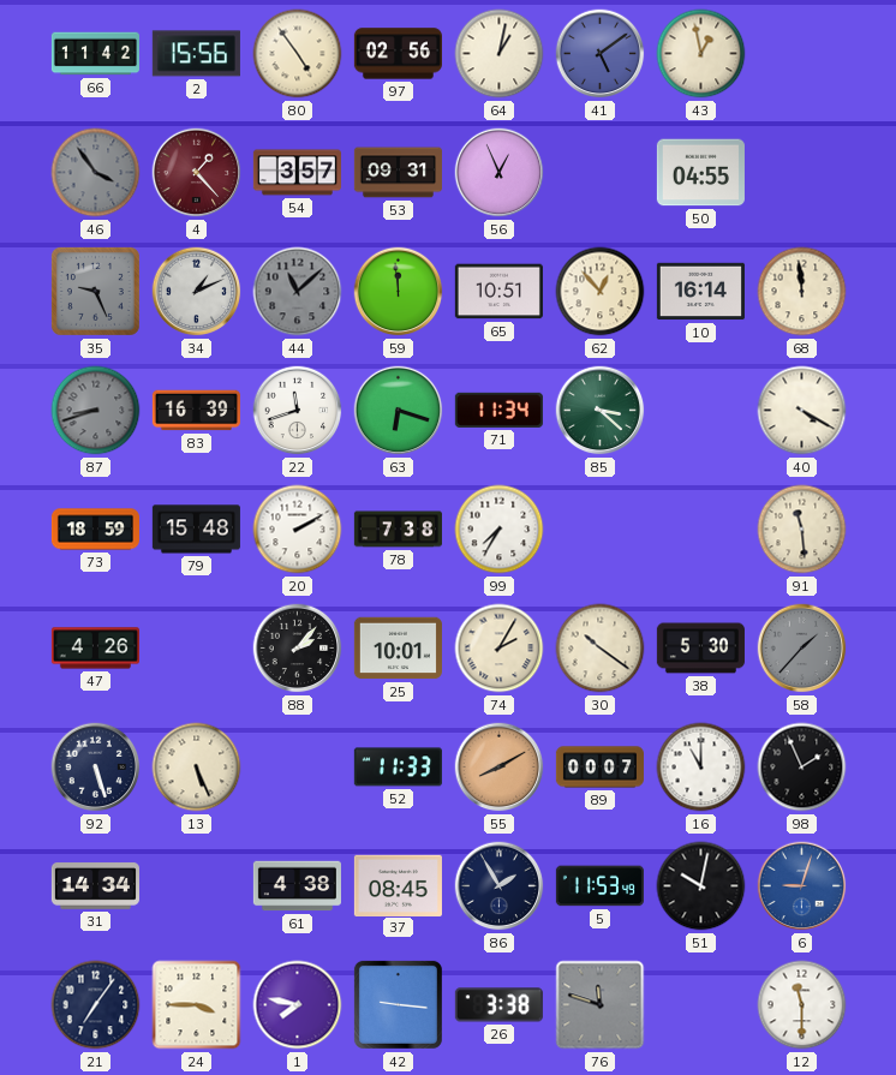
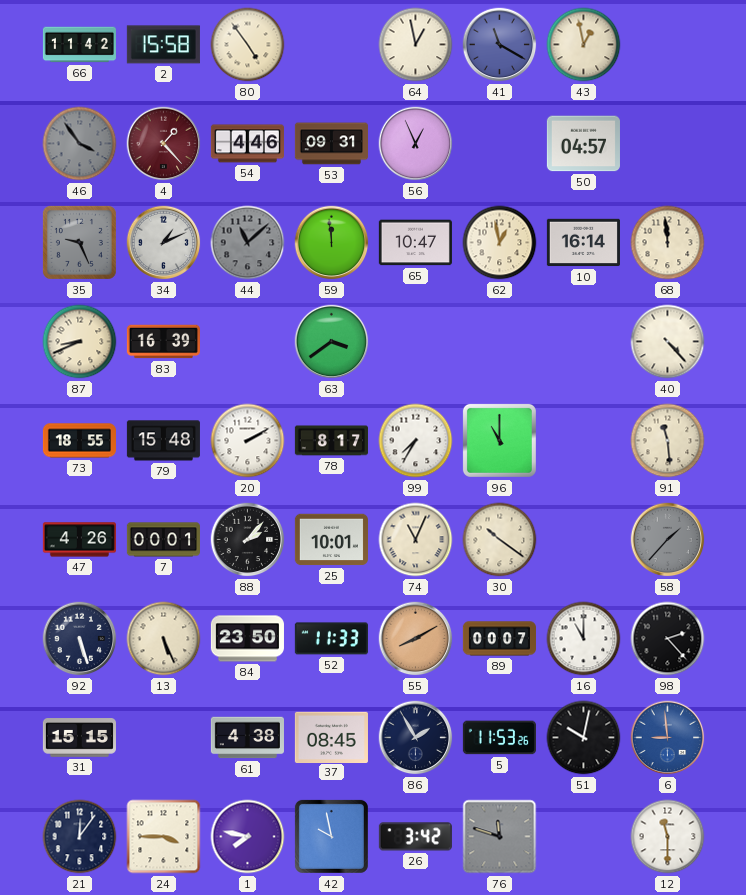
2: 15:56 -> 15:58
97: 02:56 -> none
64: 1:02 -> 12:58
41: 5:09 -> 11:20
54: 3:57 -> 4:46
50: 04:55 -> 04:57
65: 10:51 -> 10:47
62: 12:53 -> 12:58
87: 8:42 -> 8:41
87 dial: grey -> cream
22: 11:42 -> none
63: 6:18 -> 3:39
71: 11:34 -> none
85: 3:22 -> none
40: 4:20 -> 4:23
73: 18:59 -> 18:55
78: 7:38 -> 8:17
96: none -> 11:00
7: none -> 00:01
74: 2:05 -> 11:04
38: 5:30 -> none
84: none -> 23:50
98: 1:56 -> 2:23
31: 14:34 -> 15:15
5: 11:53:49 -> 11:53:26
6: 9:03 -> 8:59
21: 7:06 -> 12:06
42: 9:16 -> 9:58
26: 3:38 -> 3:42
